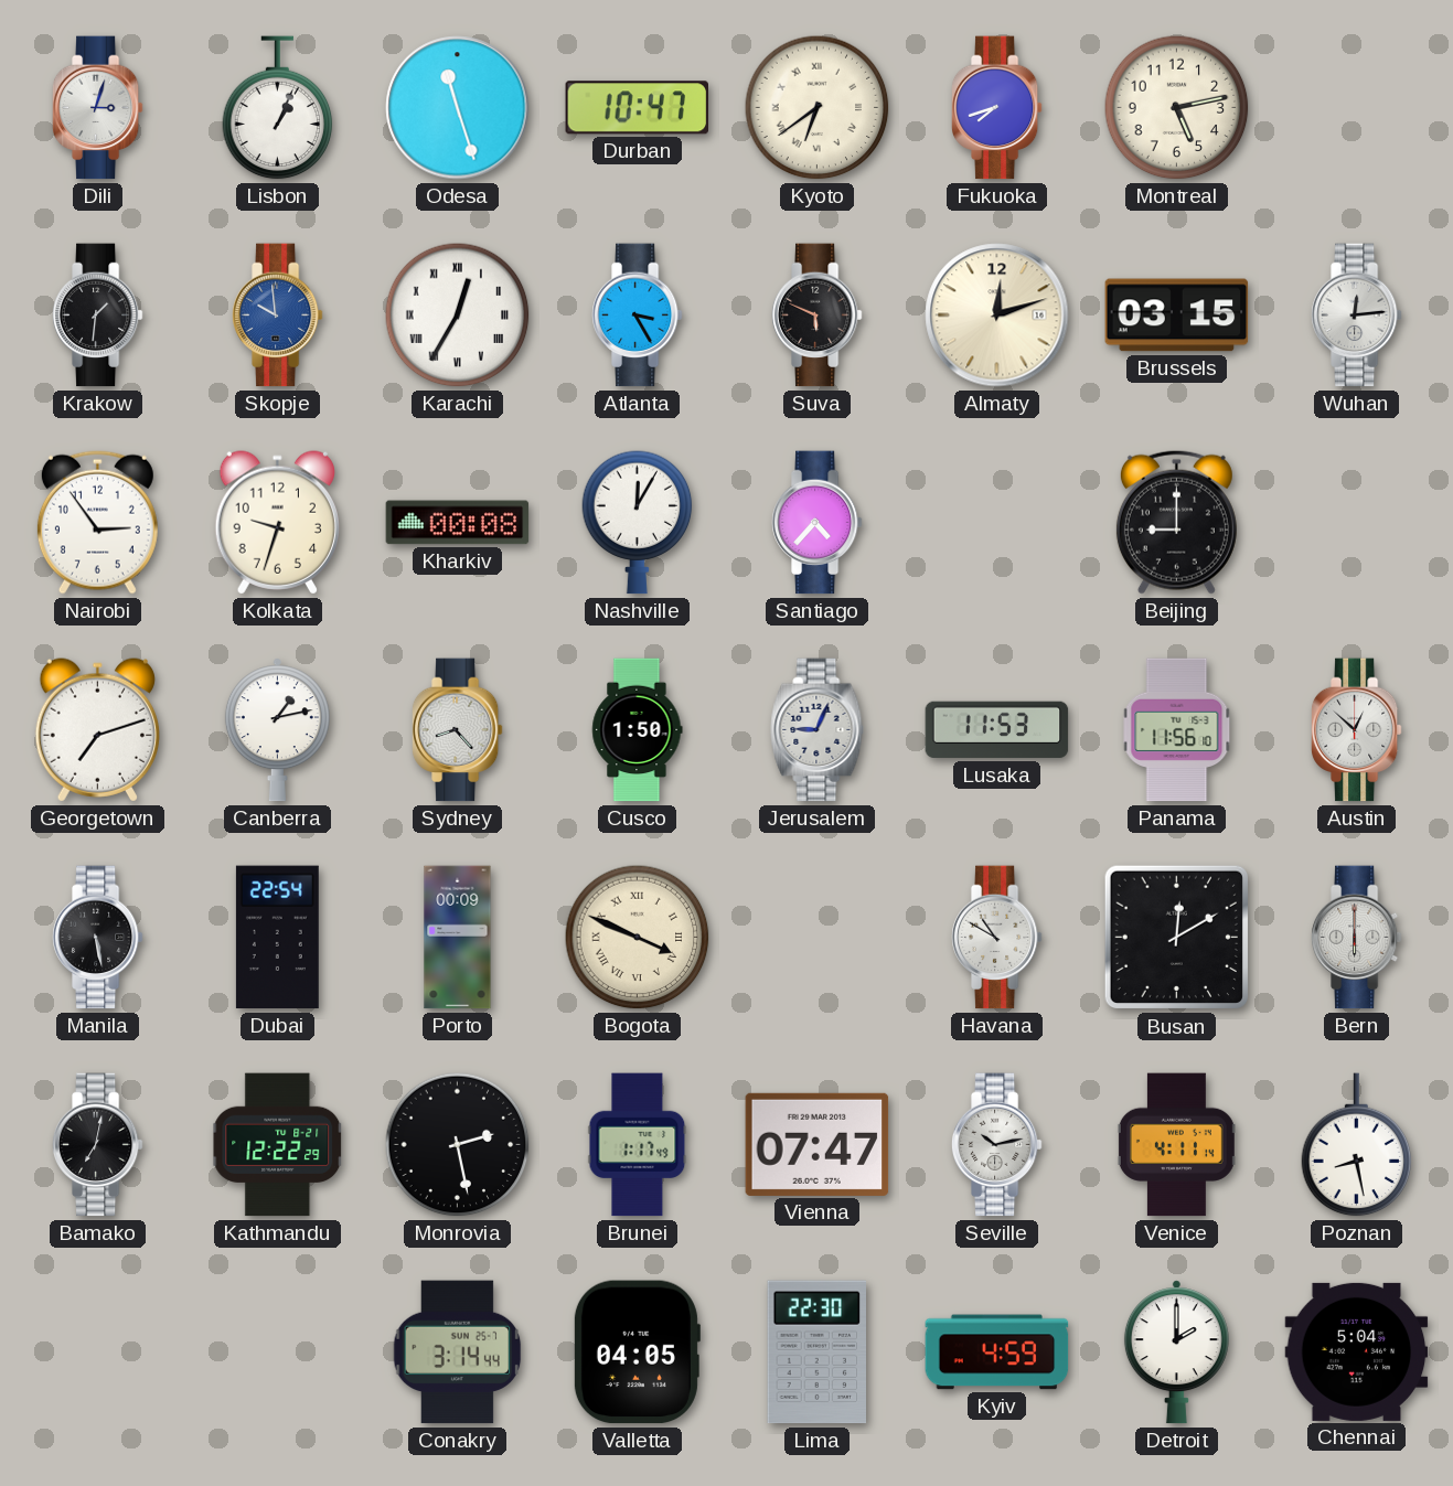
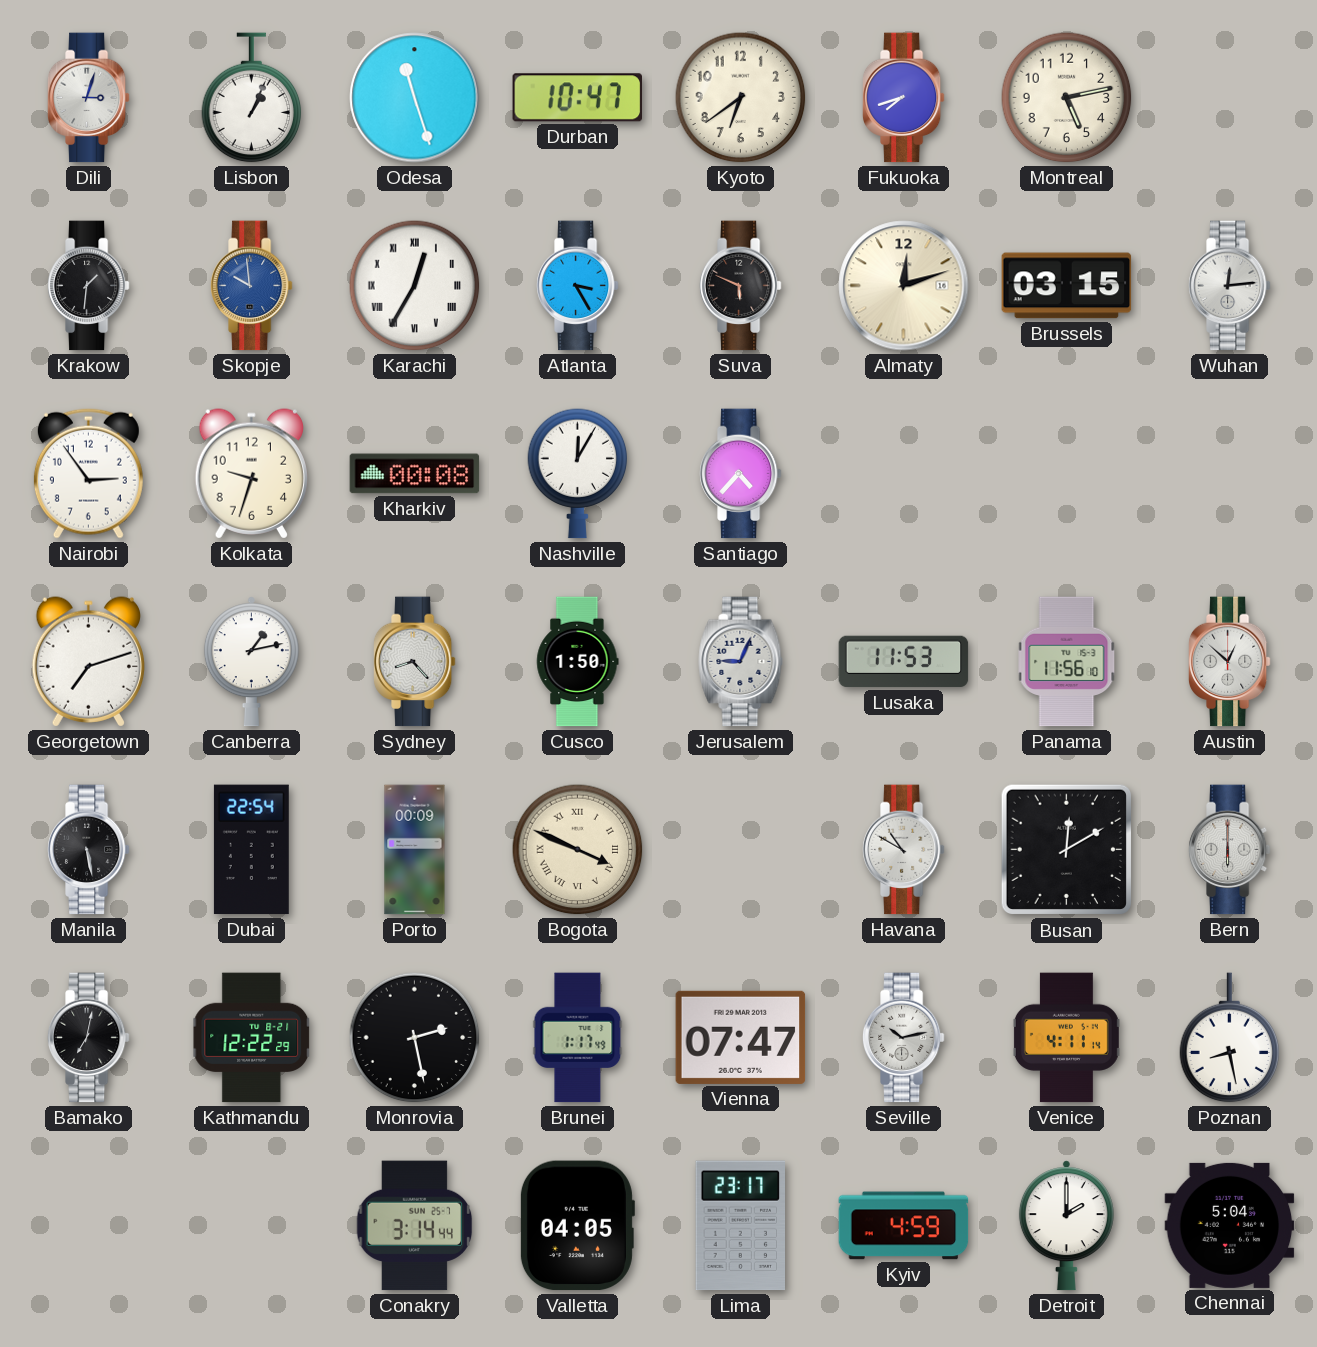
Kyoto numerals: Roman -> Arabic
Beijing: 9:00 -> none
Lima: 22:30 -> 23:17
